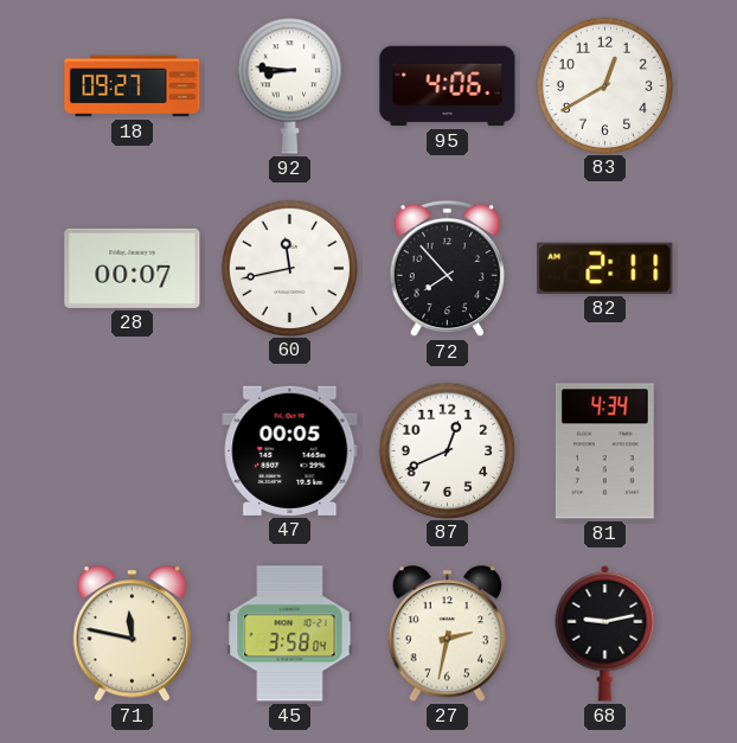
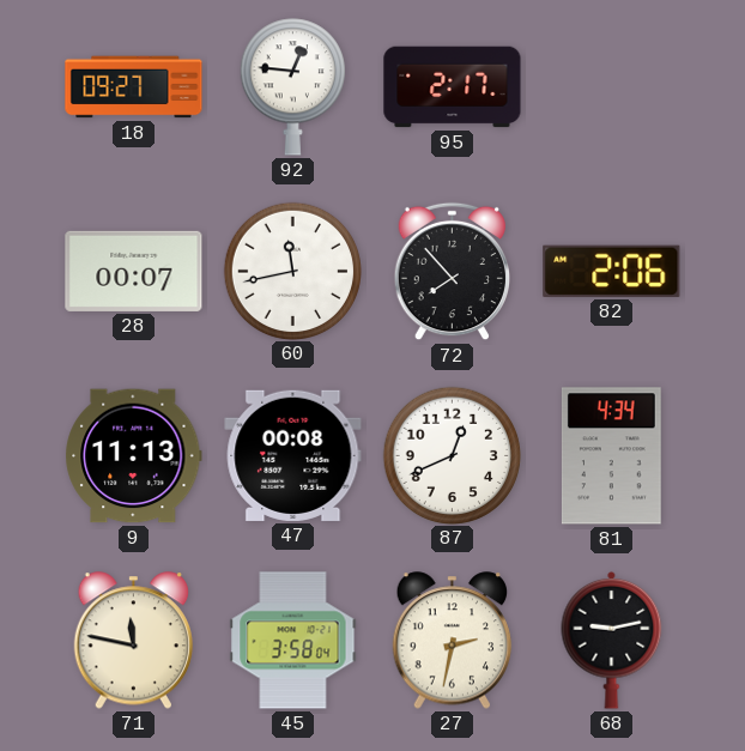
92: 8:46 -> 12:46
95: 4:06 -> 2:17
83: 12:40 -> none
82: 2:11 -> 2:06
9: none -> 11:13
47: 00:05 -> 00:08
